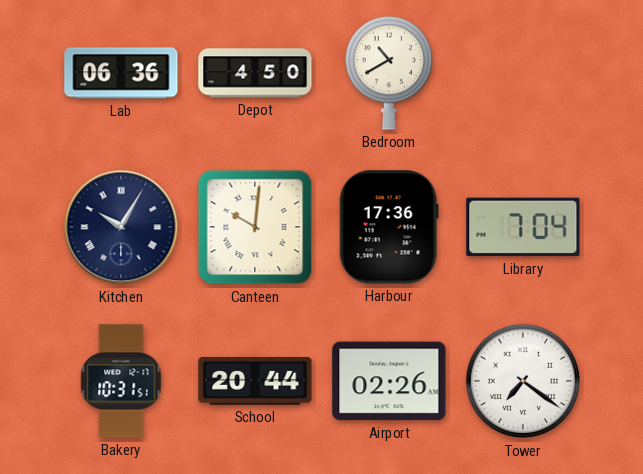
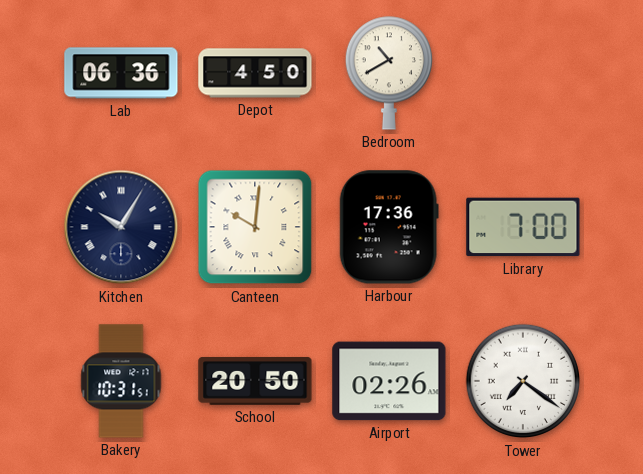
Library: 7:04 -> 7:00
School: 20:44 -> 20:50
